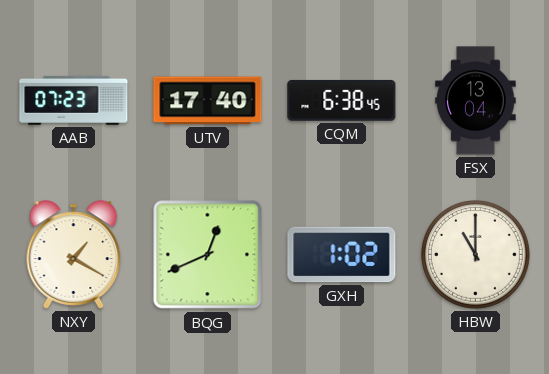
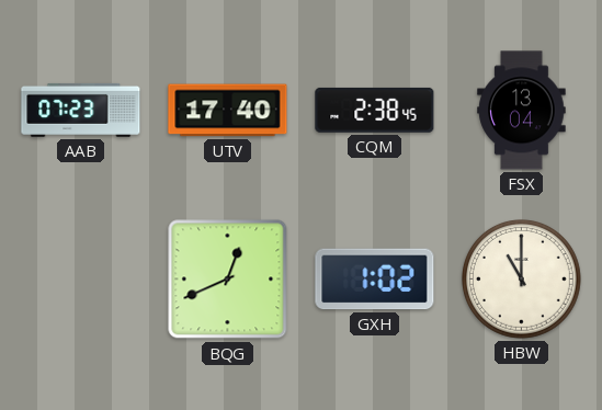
CQM: 6:38 -> 2:38
NXY: 1:20 -> none
